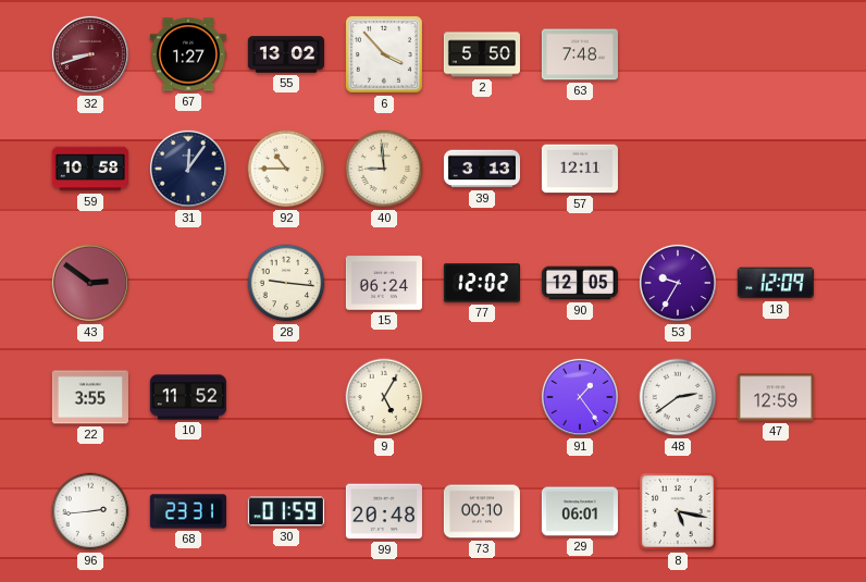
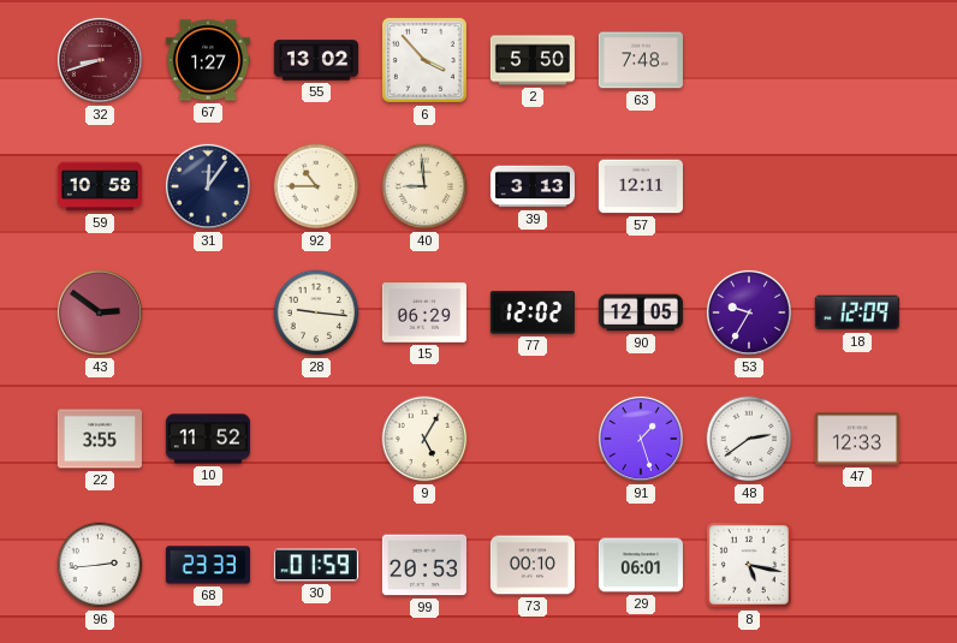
15: 06:24 -> 06:29
91: 1:24 -> 1:27
47: 12:59 -> 12:33
68: 23:31 -> 23:33
99: 20:48 -> 20:53
